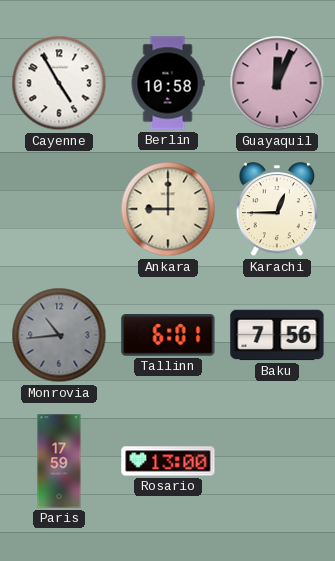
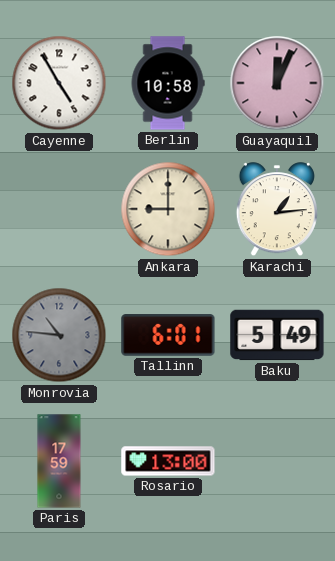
Karachi: 12:45 -> 1:14
Monrovia: 10:44 -> 10:46
Baku: 7:56 -> 5:49
